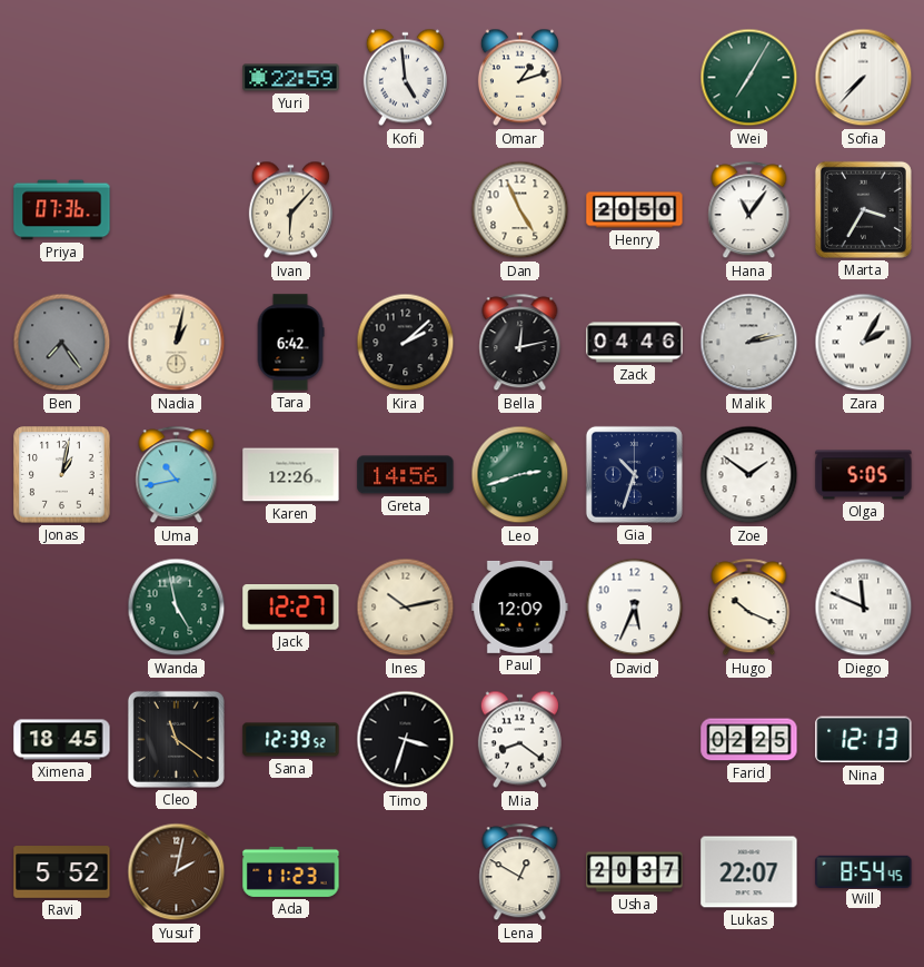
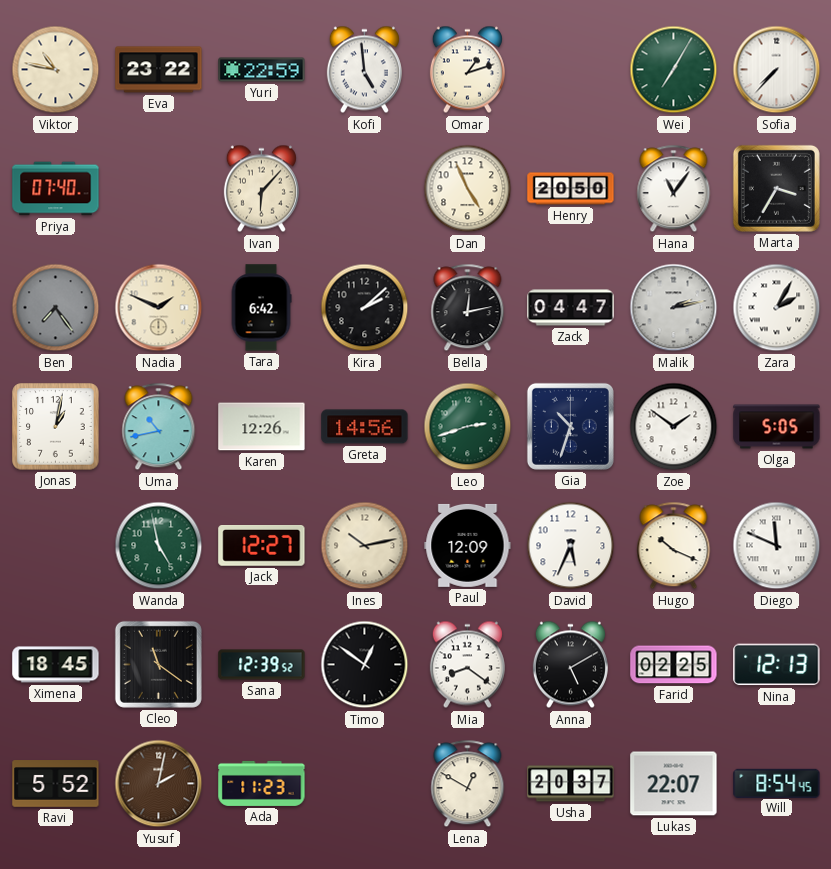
Viktor: none -> 10:47
Eva: none -> 23:22
Priya: 07:36 -> 07:40
Nadia: 1:02 -> 1:49
Zack: 04:46 -> 04:47
Timo: 3:33 -> 12:51
Anna: none -> 5:10
